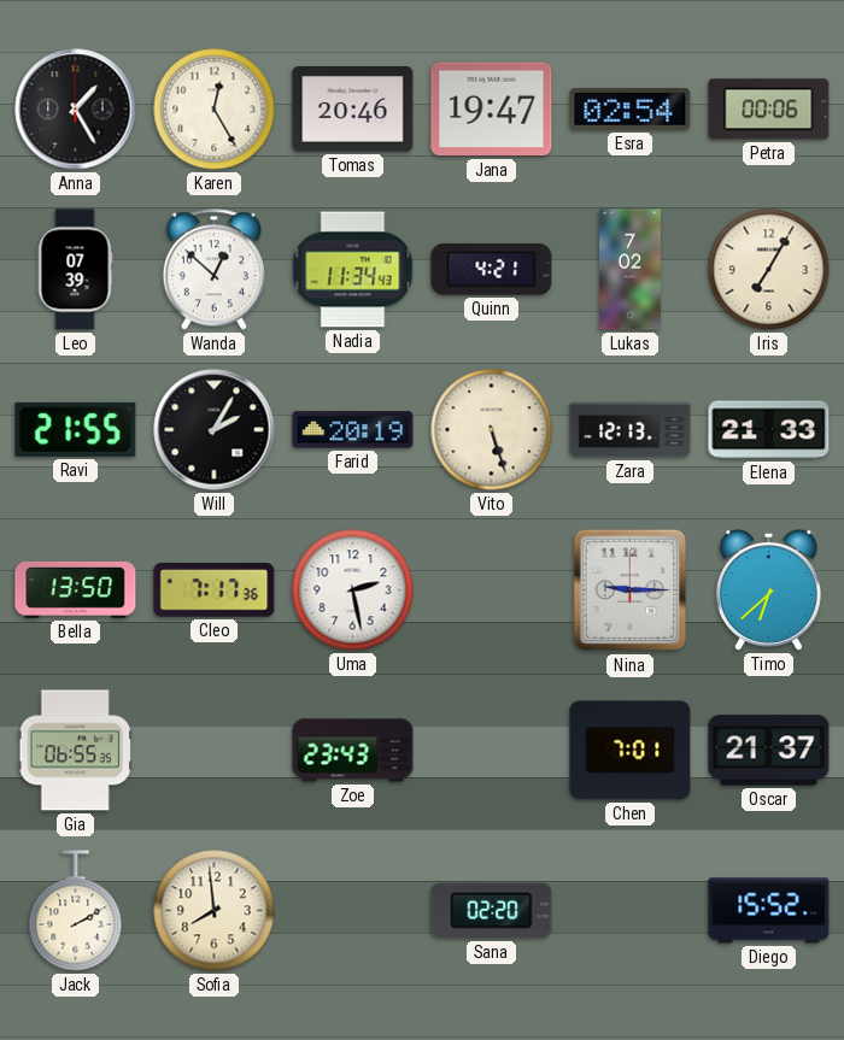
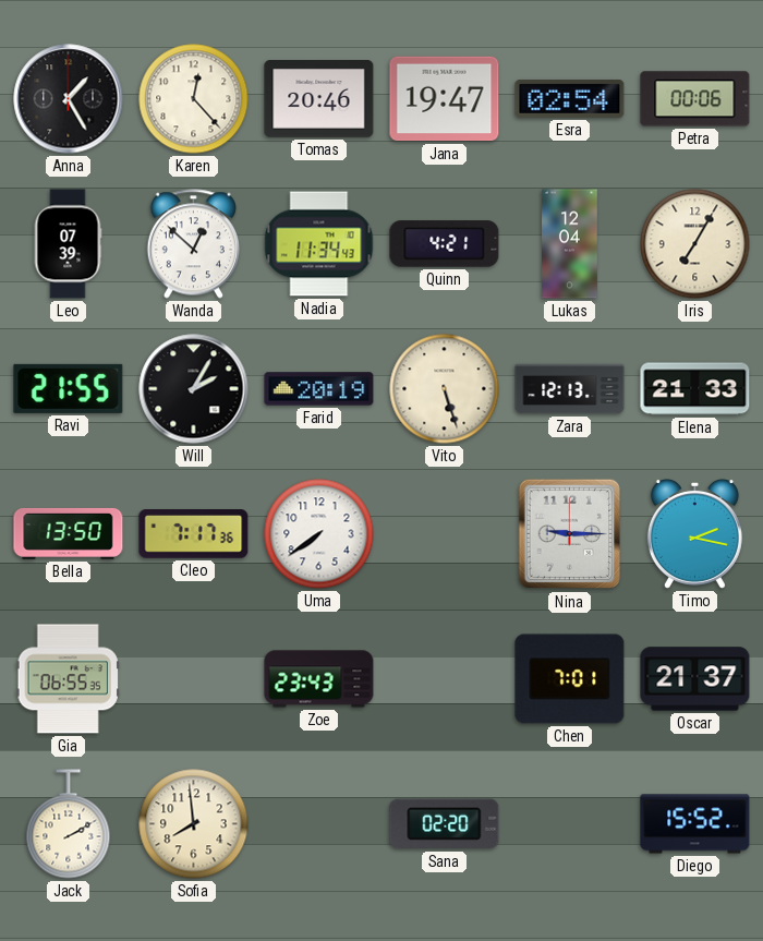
Karen: 12:25 -> 12:23
Lukas: 7:02 -> 12:04
Uma: 2:28 -> 7:39
Timo: 6:38 -> 2:17
